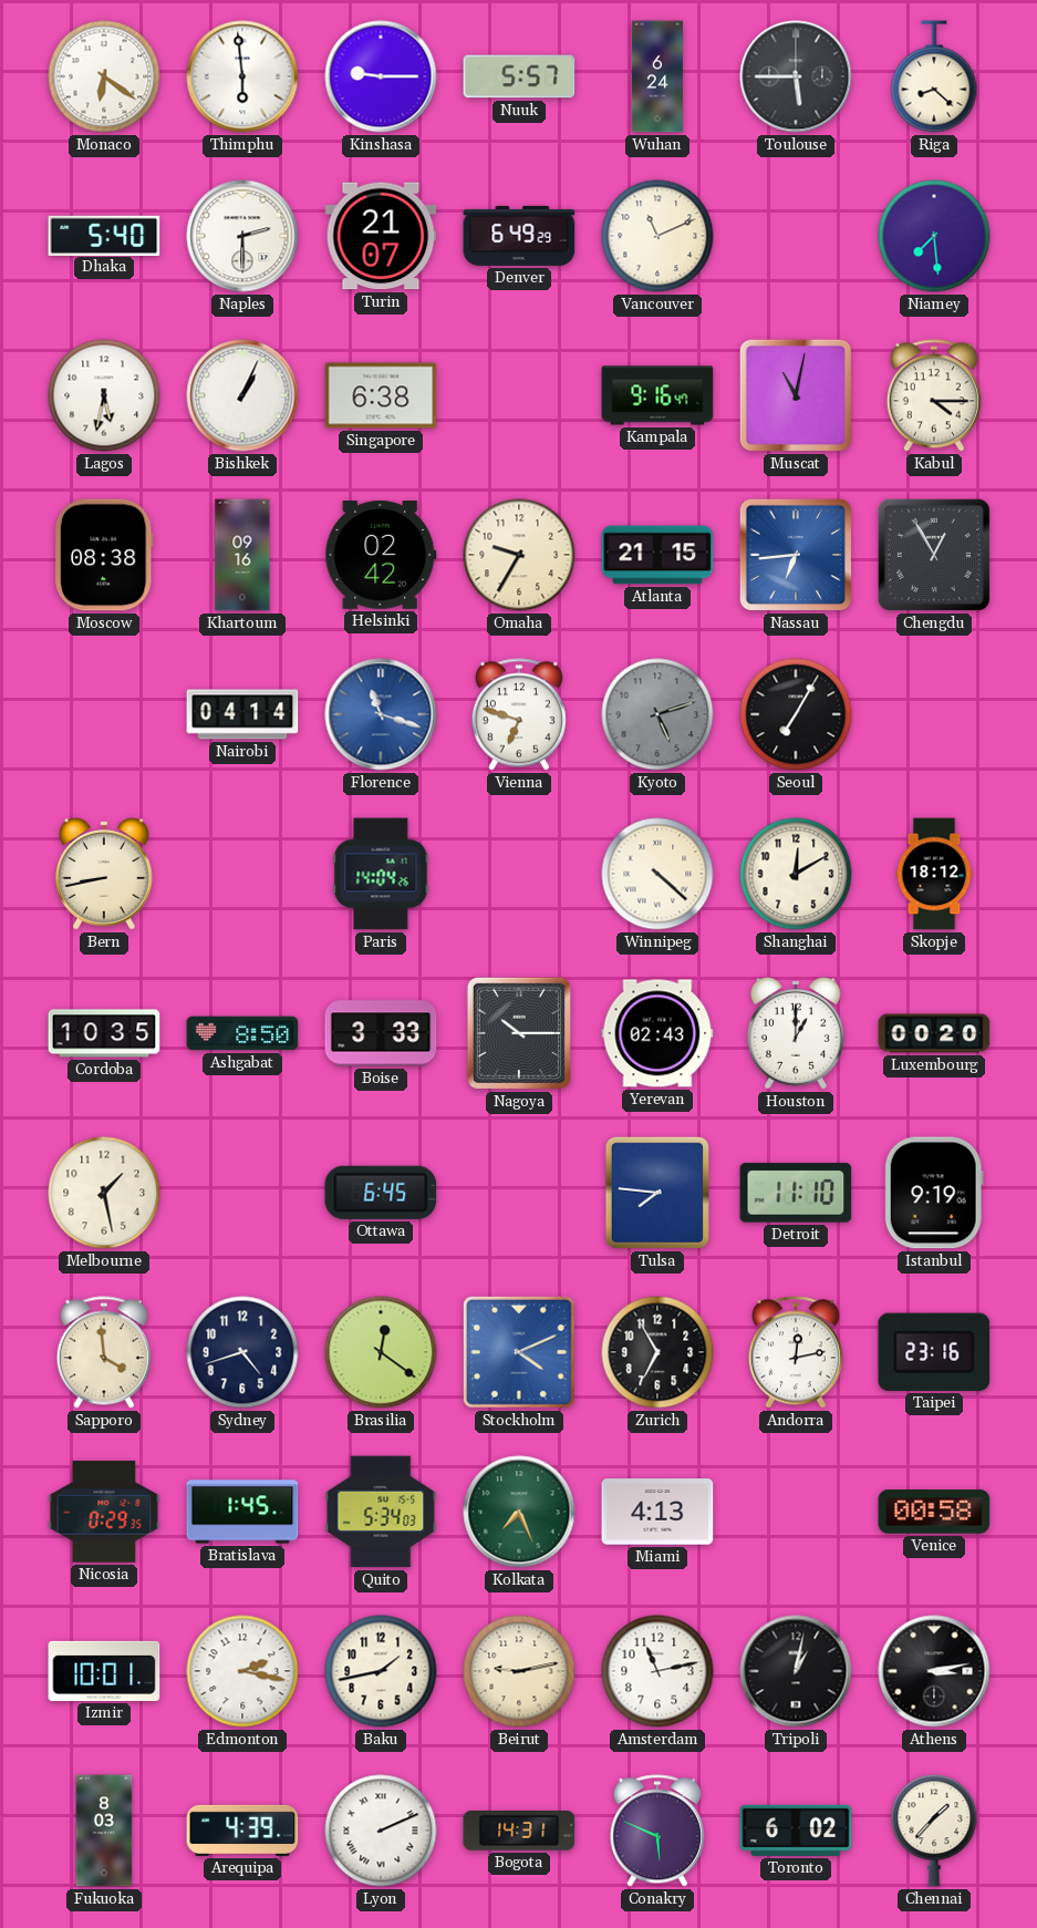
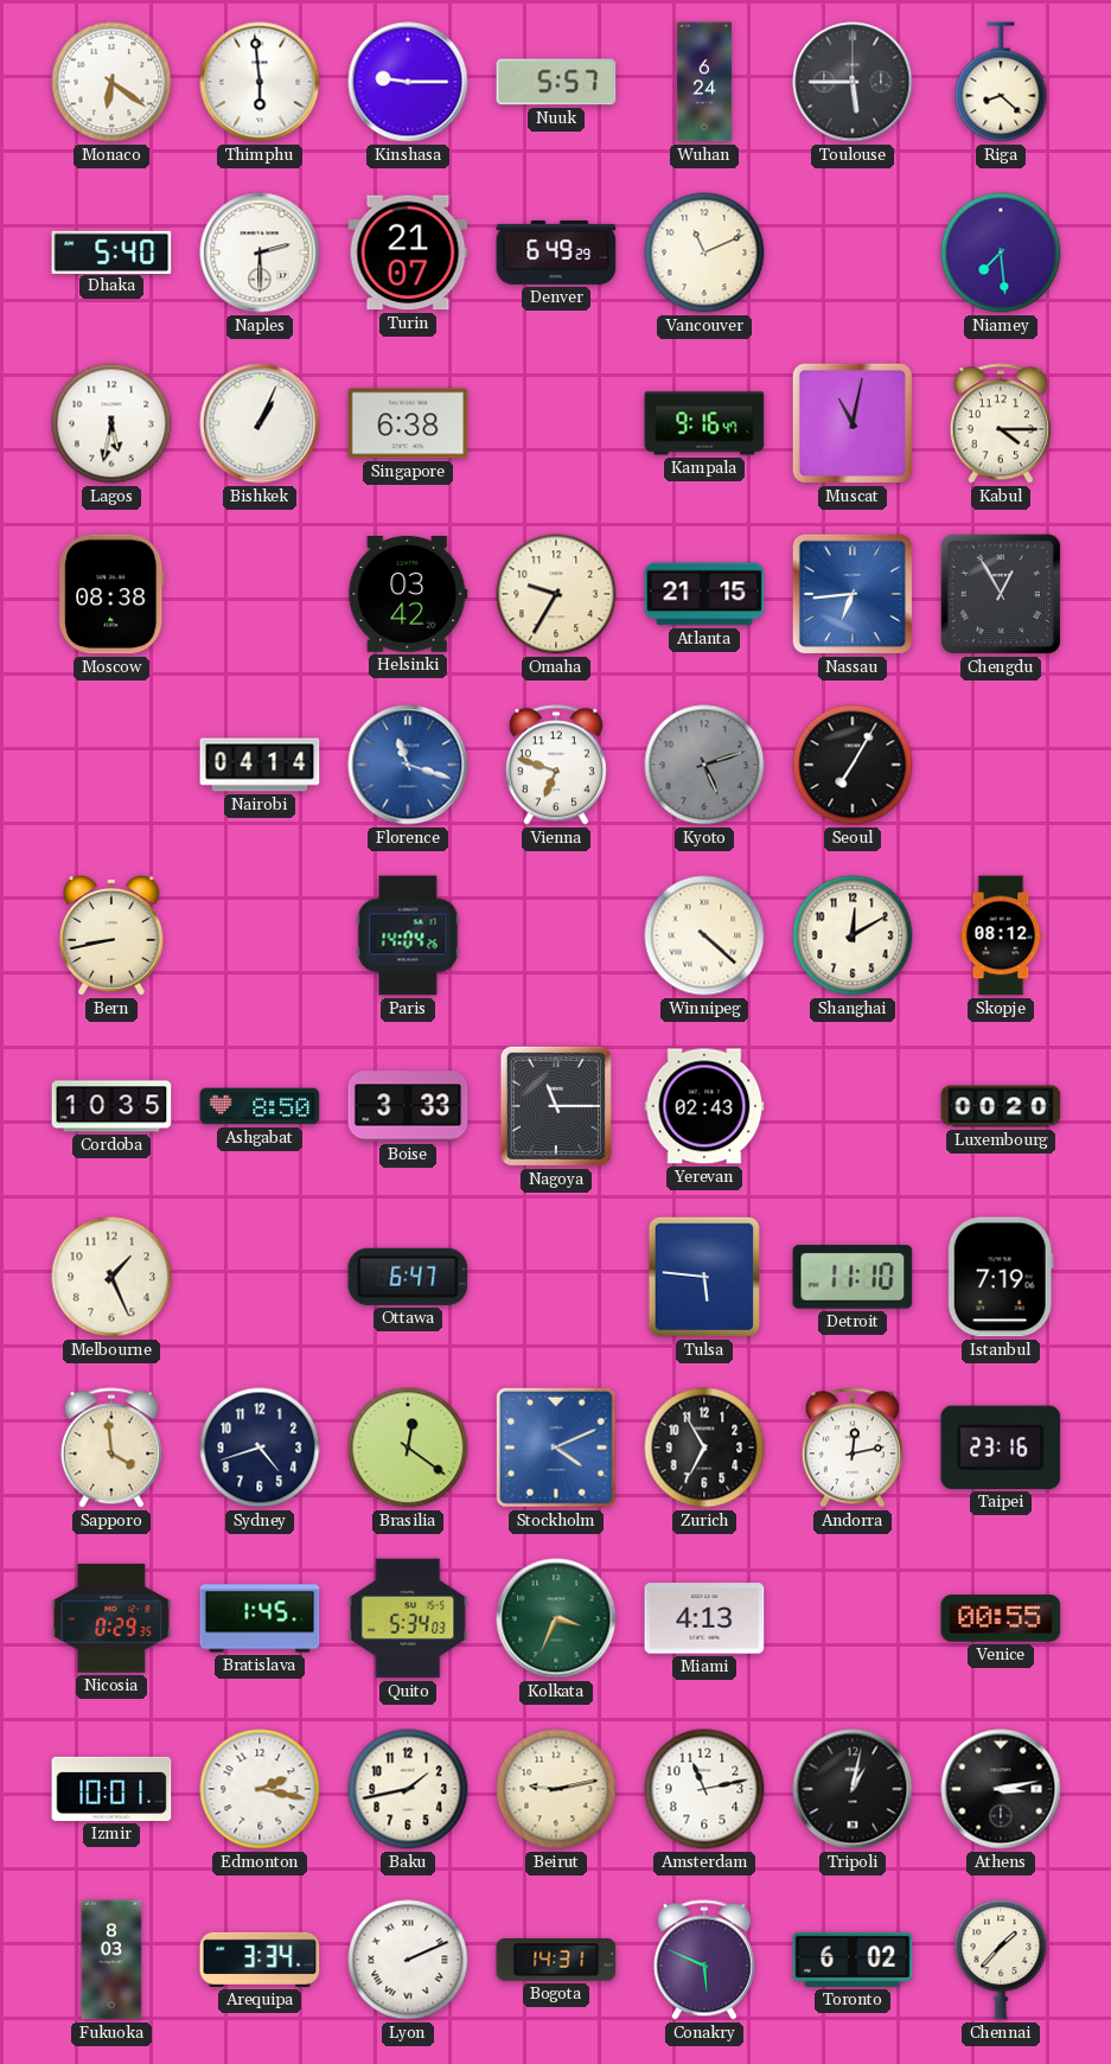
Khartoum: 09:16 -> none
Helsinki: 02:42 -> 03:42
Skopje: 18:12 -> 08:12
Nagoya: 10:15 -> 11:15
Houston: 1:00 -> none
Melbourne: 1:28 -> 1:26
Ottawa: 6:45 -> 6:47
Tulsa: 7:46 -> 5:46
Istanbul: 9:19 -> 7:19
Kolkata: 7:26 -> 3:34
Venice: 00:58 -> 00:55
Arequipa: 4:39 -> 3:34
